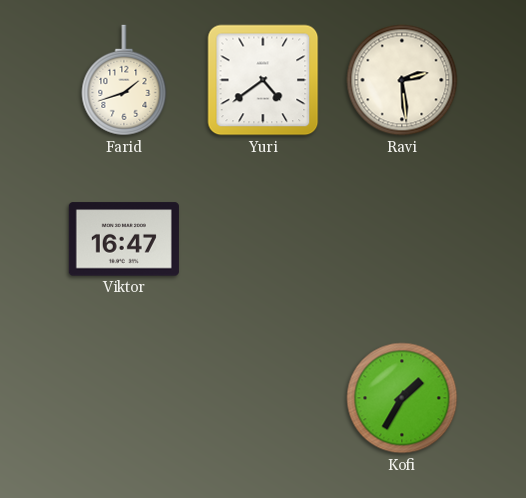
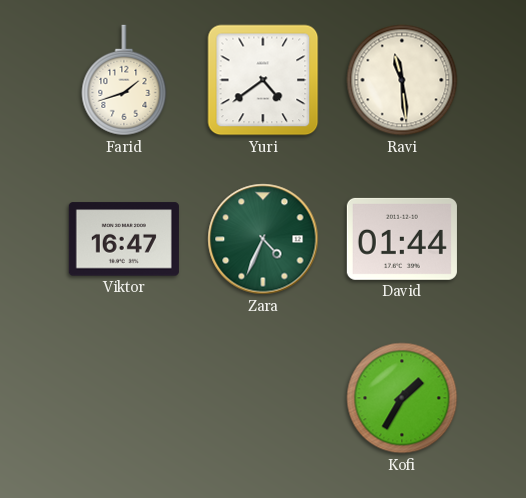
Ravi: 2:29 -> 11:29
Zara: none -> 4:34
David: none -> 01:44
